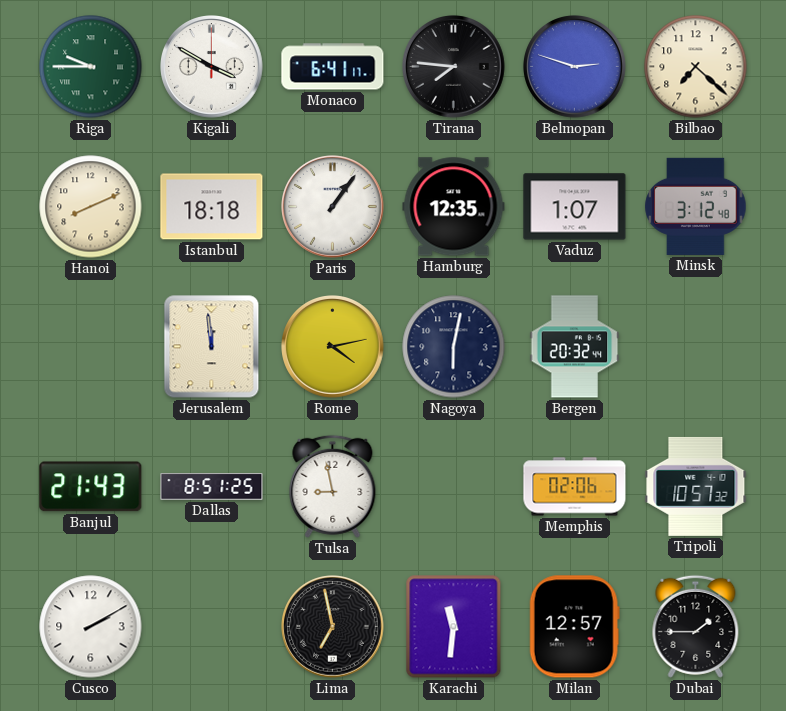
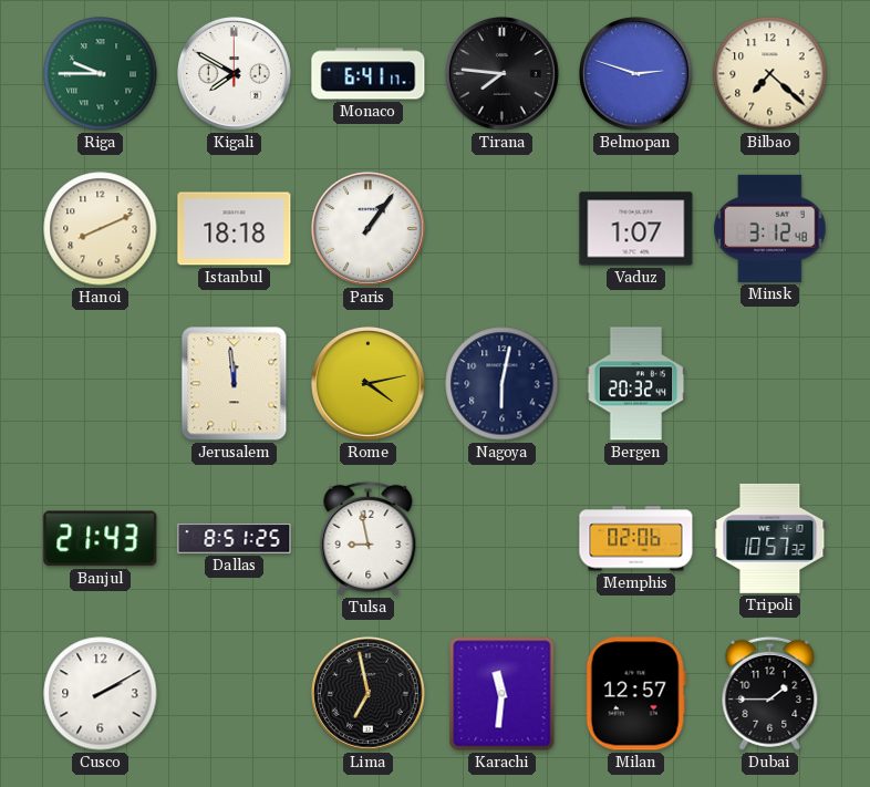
Kigali: 3:50 -> 7:50
Hamburg: 12:35 -> none
